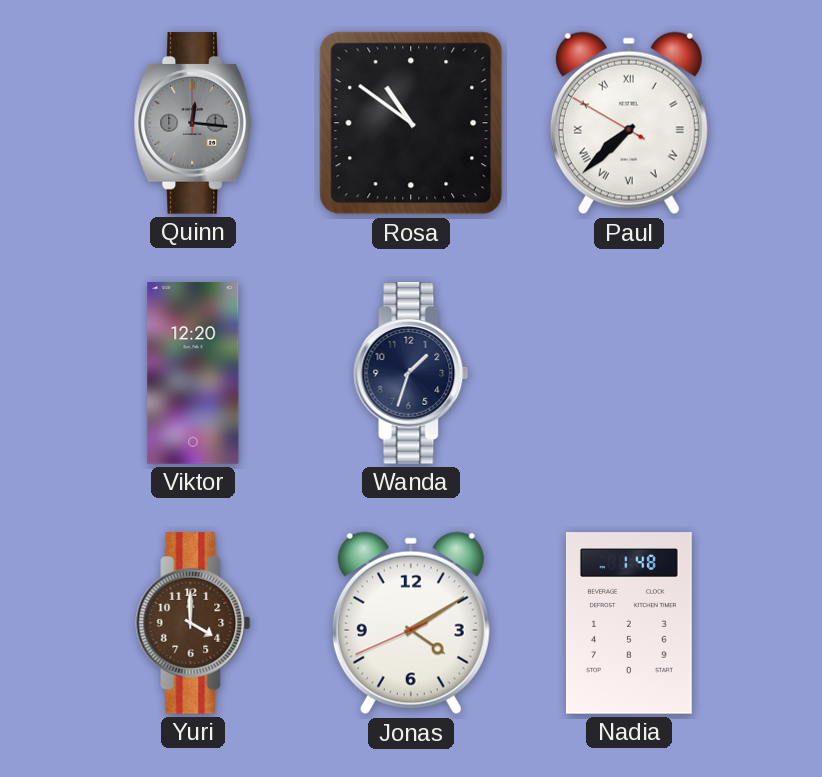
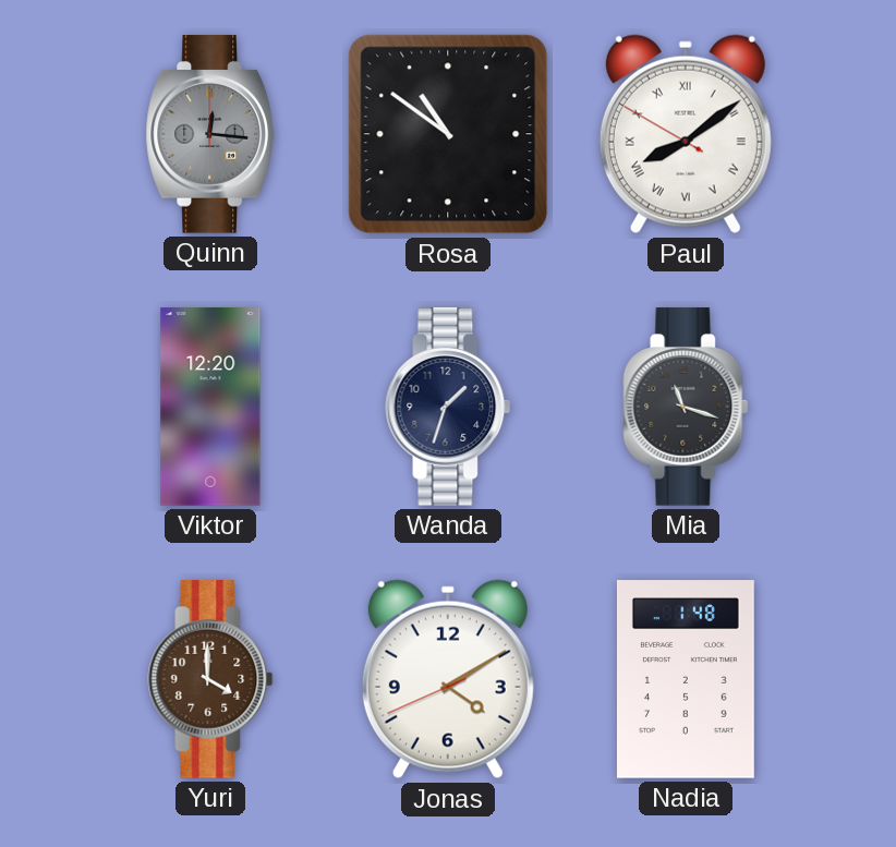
Paul: 7:37 -> 8:08
Mia: none -> 11:18
